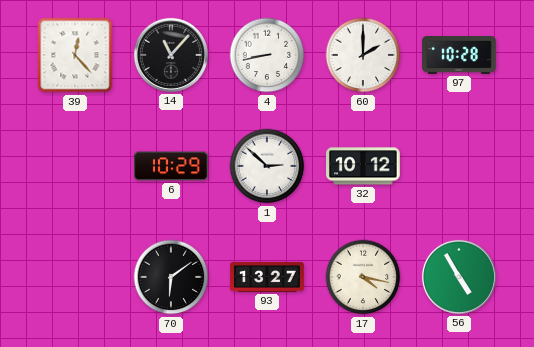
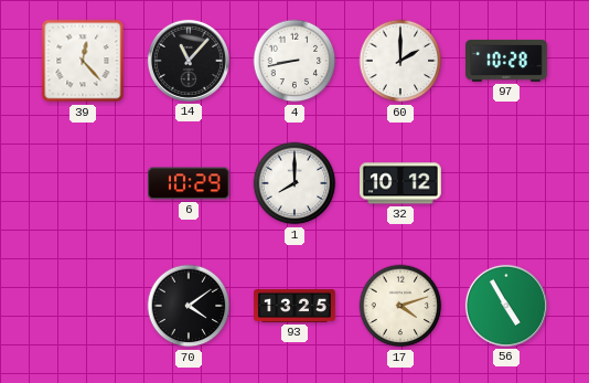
1: 2:52 -> 8:00
70: 6:09 -> 4:09
93: 13:27 -> 13:25
17: 4:17 -> 4:12
